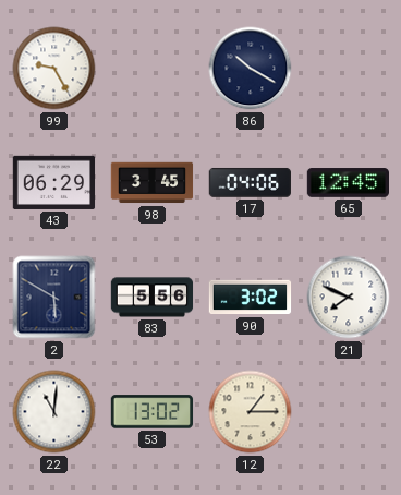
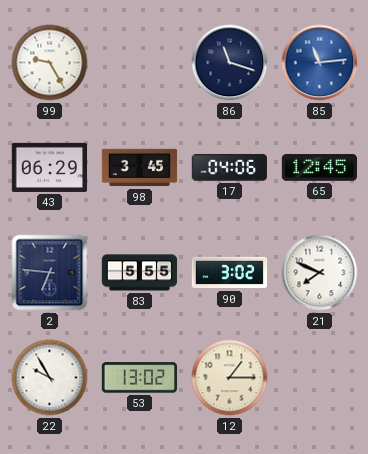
86: 10:20 -> 11:18
85: none -> 11:14
2: 5:50 -> 6:46
83: 5:56 -> 5:55
22: 11:01 -> 9:55
